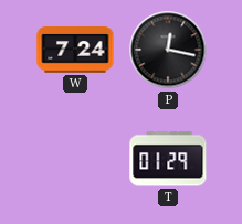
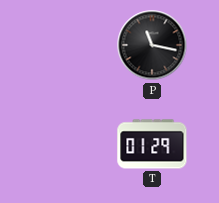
W: 7:24 -> none
P: 12:17 -> 11:17
